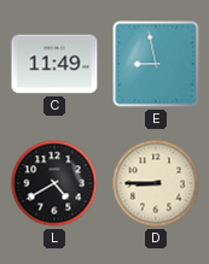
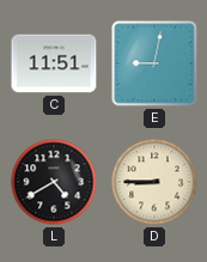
C: 11:49 -> 11:51
E: 8:58 -> 9:02
